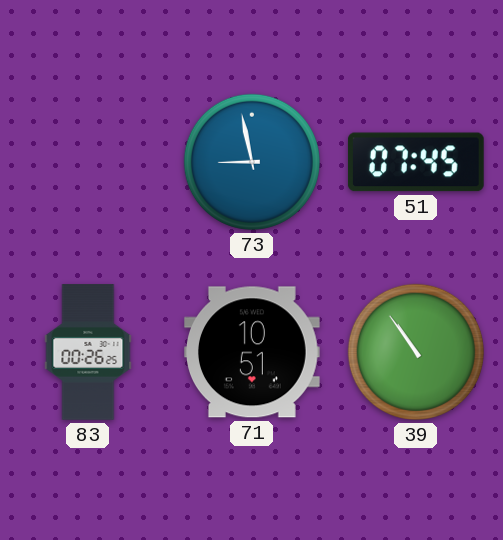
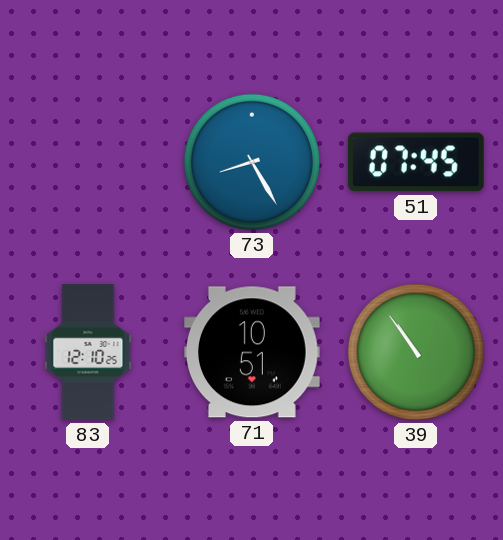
73: 8:58 -> 8:25
83: 00:26 -> 12:10
